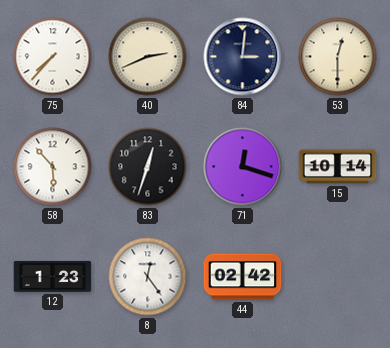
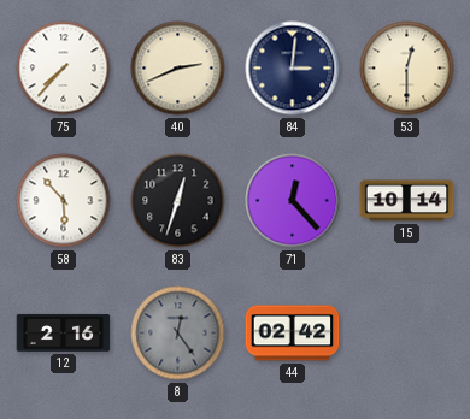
71: 12:18 -> 12:23
12: 1:23 -> 2:16
8 dial: white -> grey
